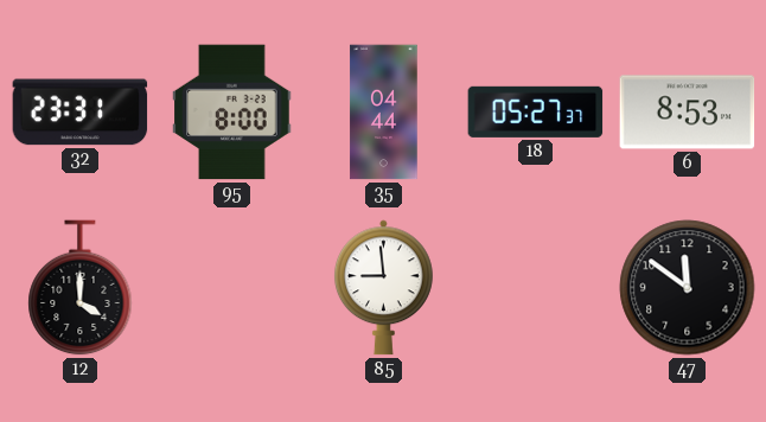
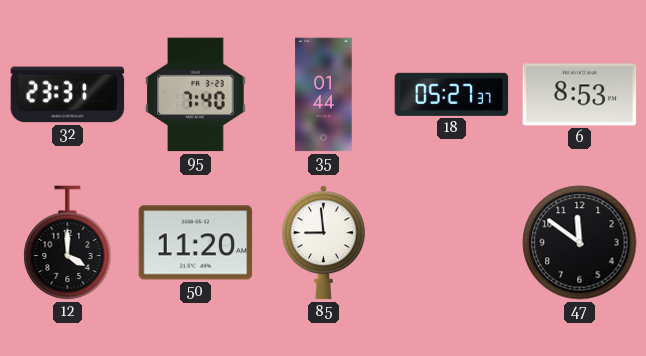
95: 8:00 -> 7:40
35: 04:44 -> 01:44
50: none -> 11:20
